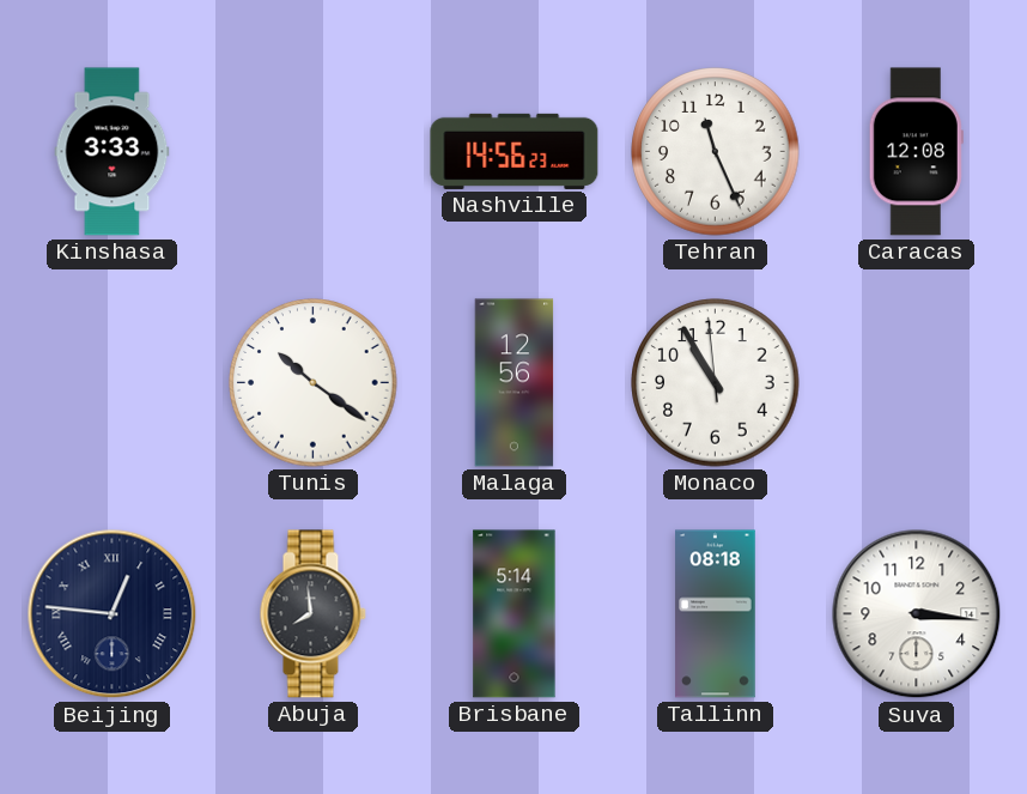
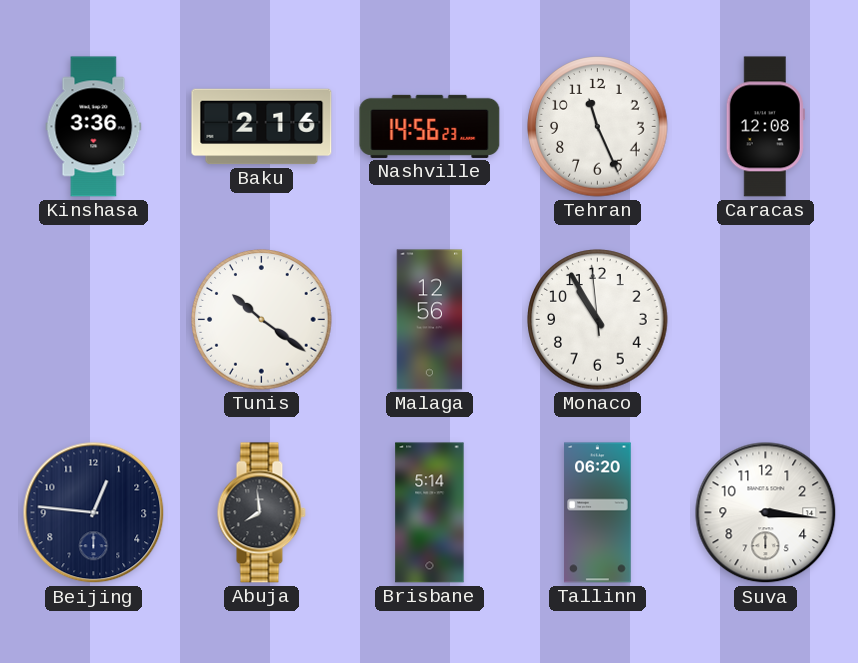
Kinshasa: 3:33 -> 3:36
Baku: none -> 2:16
Beijing numerals: Roman -> Arabic
Tallinn: 08:18 -> 06:20
